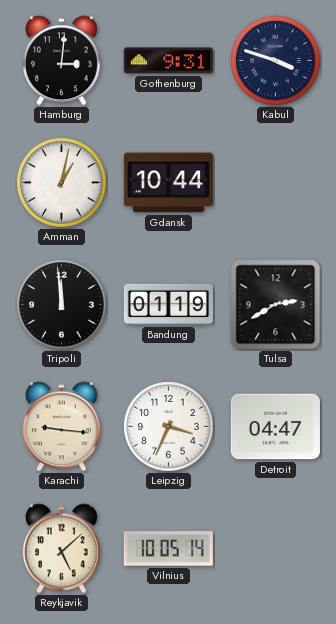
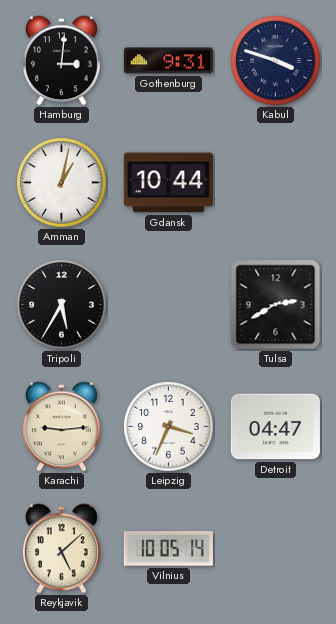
Tripoli: 11:59 -> 5:35
Bandung: 01:19 -> none
Karachi: 9:16 -> 9:14
